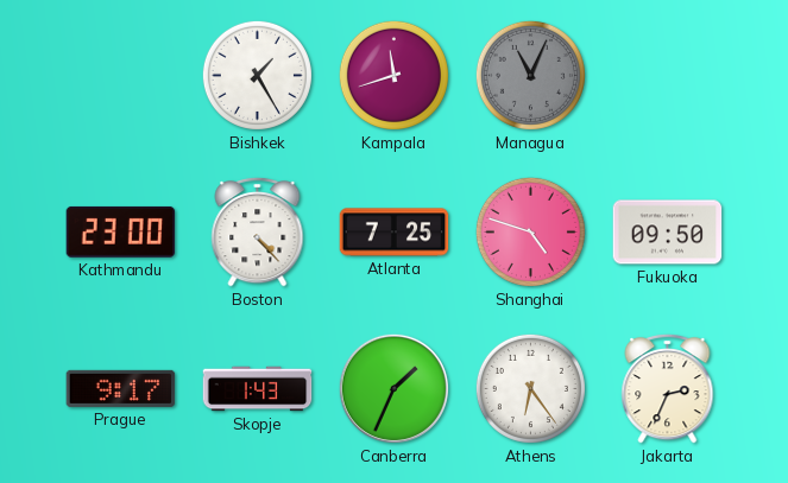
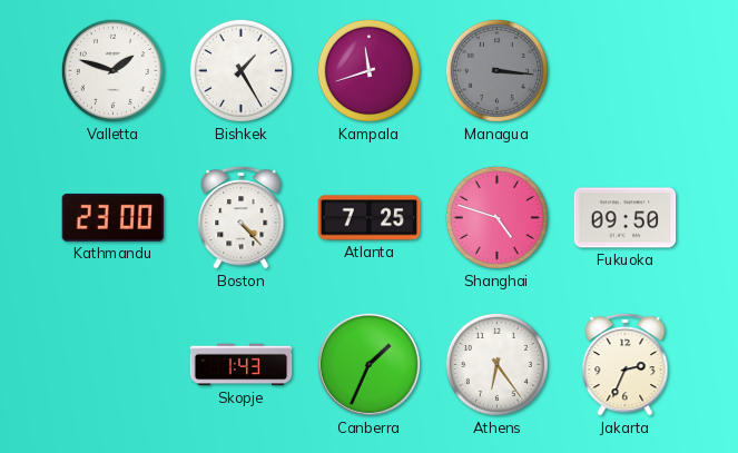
Valletta: none -> 1:48
Managua: 11:04 -> 3:16
Prague: 9:17 -> none
